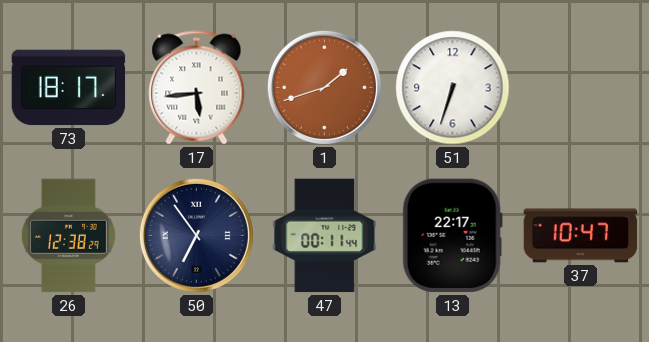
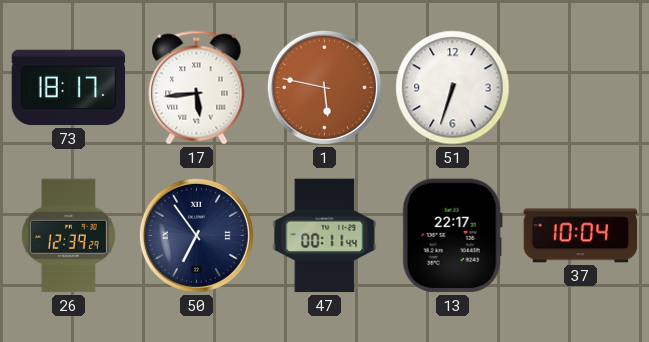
1: 1:42 -> 5:47
26: 12:38 -> 12:39
37: 10:47 -> 10:04
